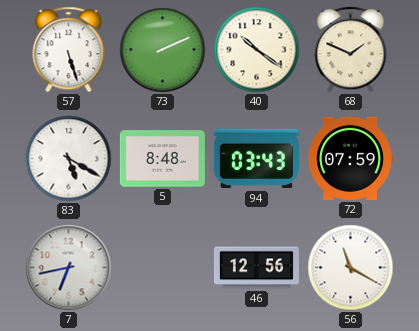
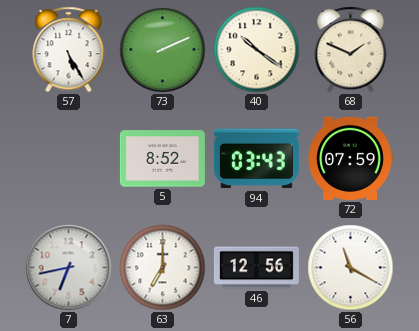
57: 5:27 -> 5:25
83: 5:20 -> none
5: 8:48 -> 8:52
63: none -> 7:00
